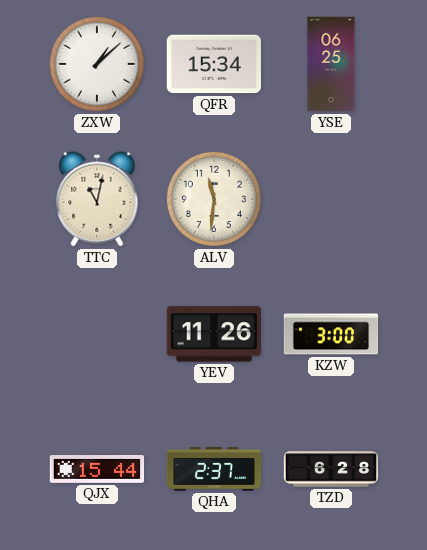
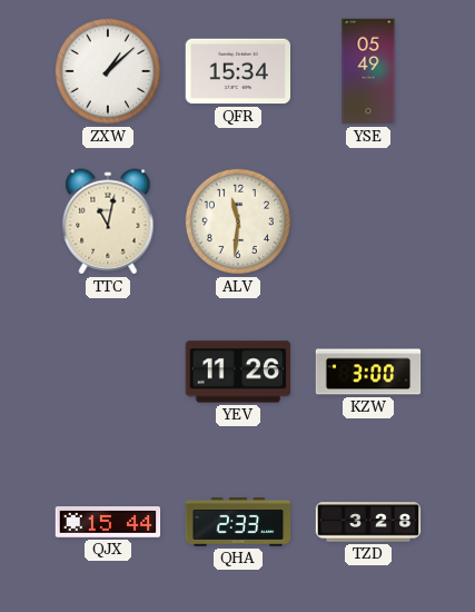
YSE: 06:25 -> 05:49
QHA: 2:37 -> 2:33
TZD: 6:28 -> 3:28
